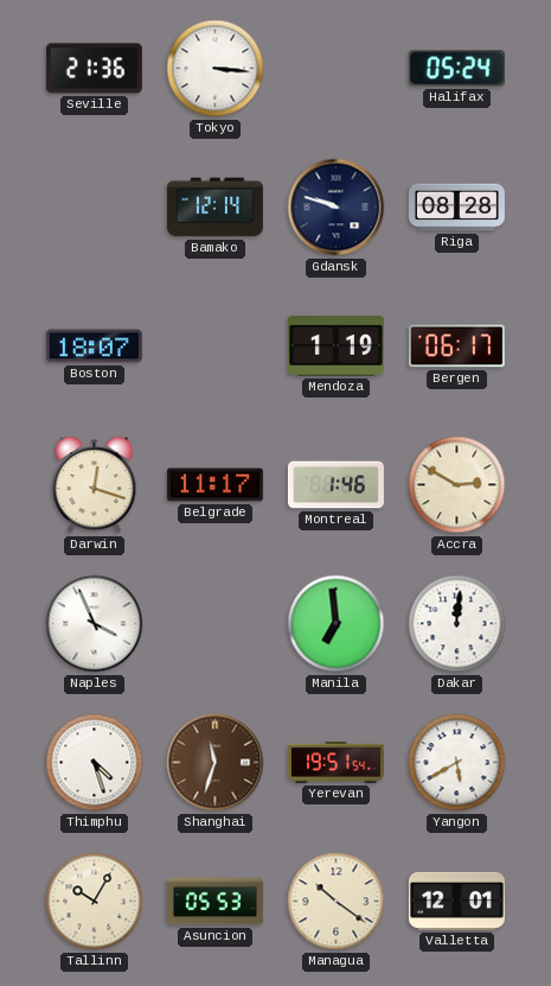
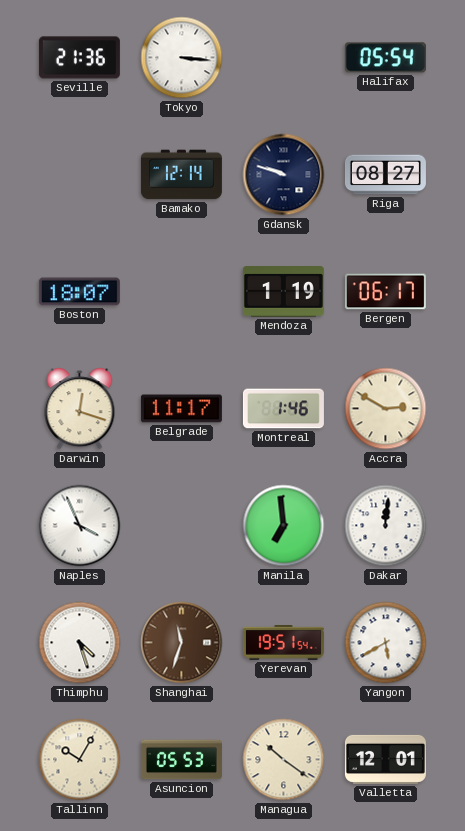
Halifax: 05:24 -> 05:54
Riga: 08:28 -> 08:27
